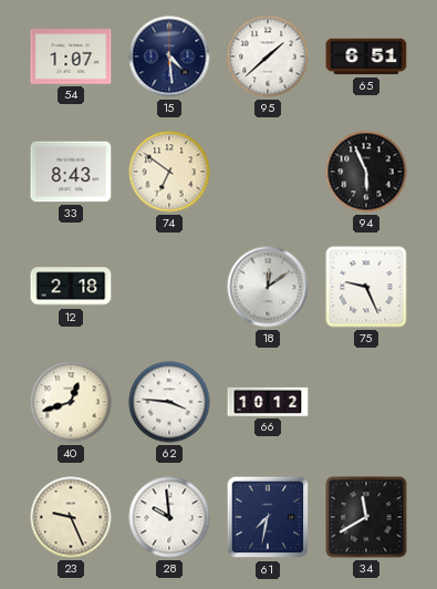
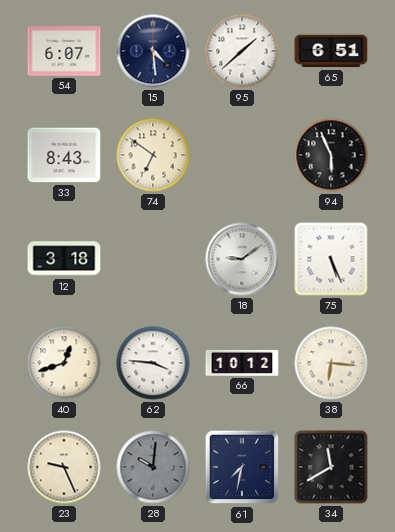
54: 1:07 -> 6:07
12: 2:18 -> 3:18
18: 12:09 -> 9:09
75: 9:26 -> 5:26
38: none -> 6:16
28: 9:59 -> 10:01
28 dial: white -> grey
